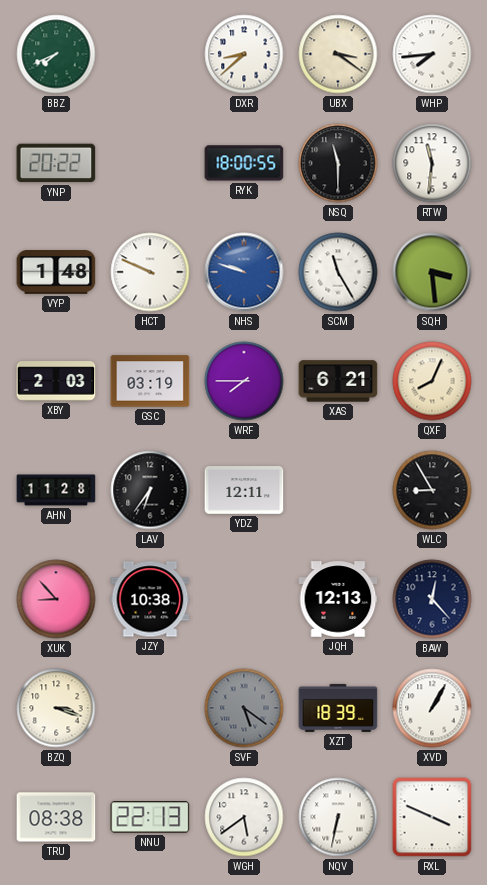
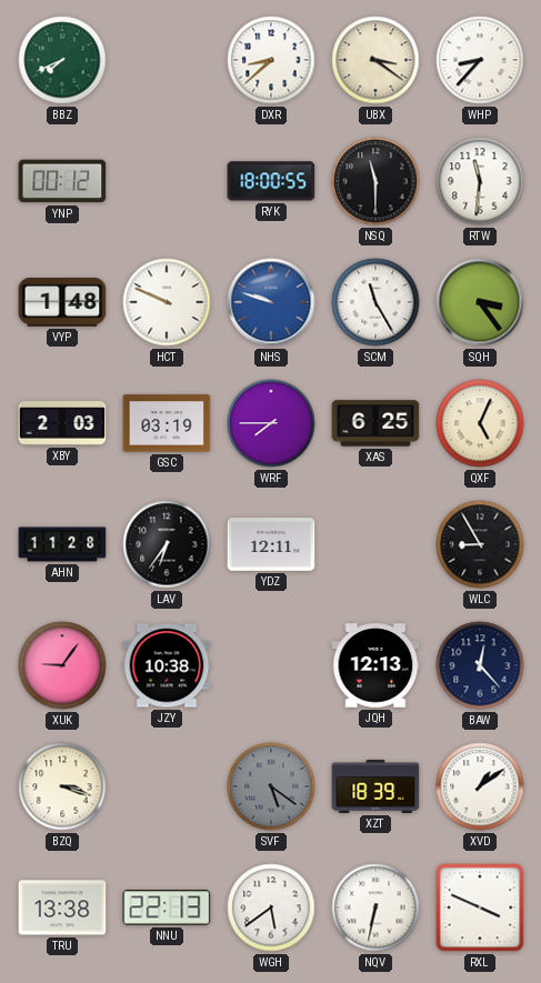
WHP: 7:44 -> 8:37
YNP: 20:22 -> 00:12
SQH: 3:29 -> 3:24
XAS: 6:21 -> 6:25
QXF: 8:04 -> 5:04
XUK: 8:53 -> 9:06
XVD: 1:05 -> 1:09
TRU: 08:38 -> 13:38
